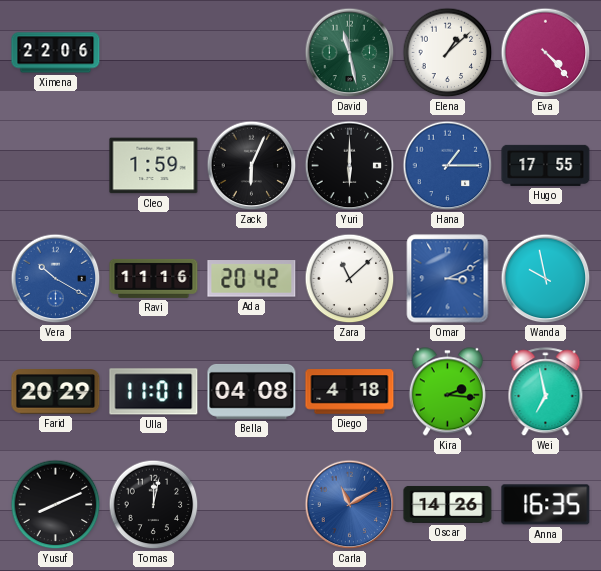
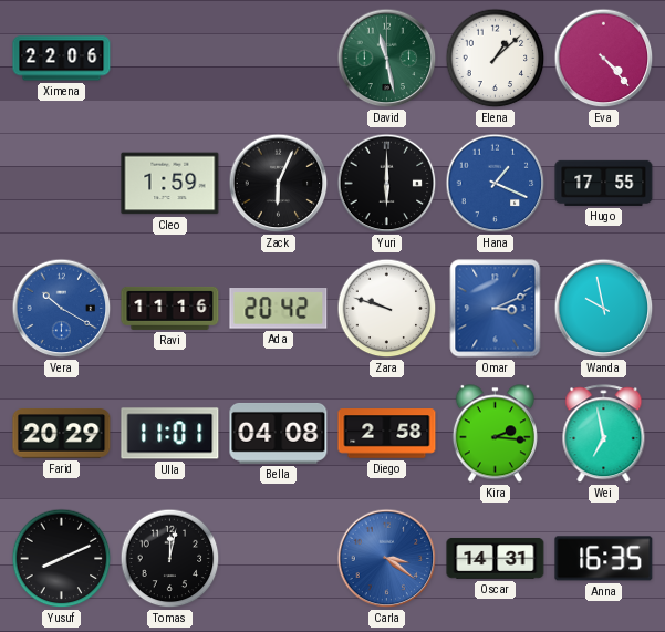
Hana: 1:15 -> 1:19
Zara: 11:08 -> 9:48
Diego: 4:18 -> 2:58
Carla: 11:10 -> 3:21
Oscar: 14:26 -> 14:31
